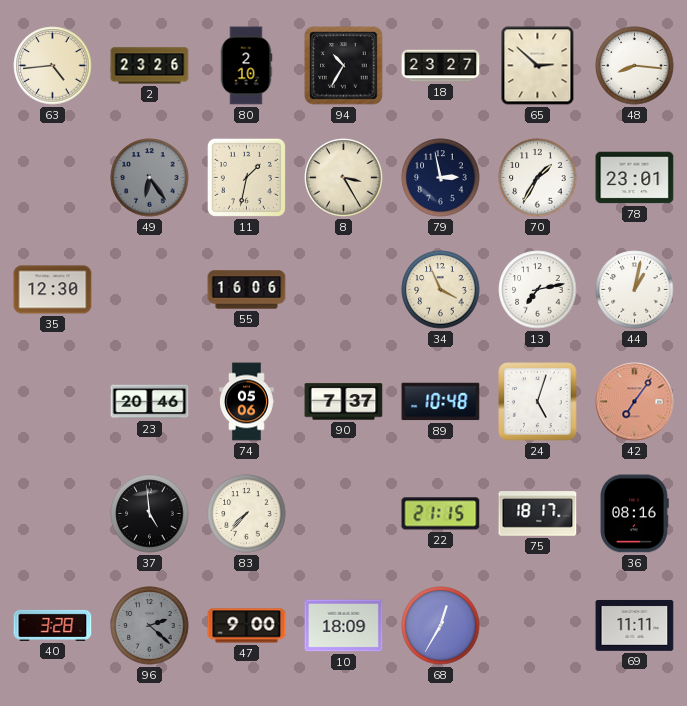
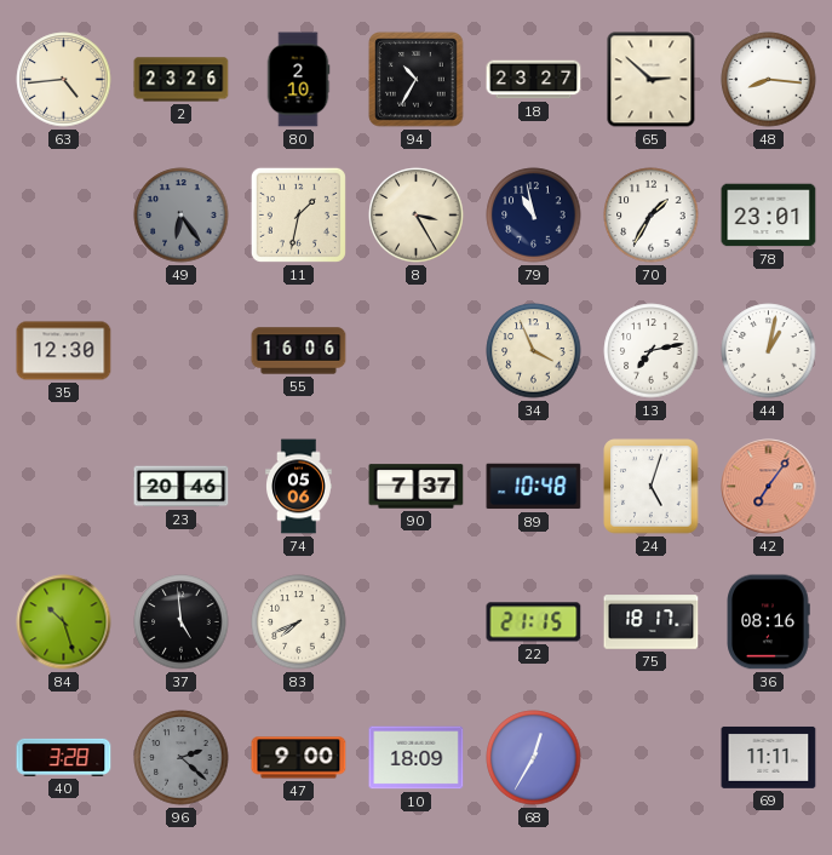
79: 2:58 -> 10:58
84: none -> 10:27
83: 7:37 -> 7:41
